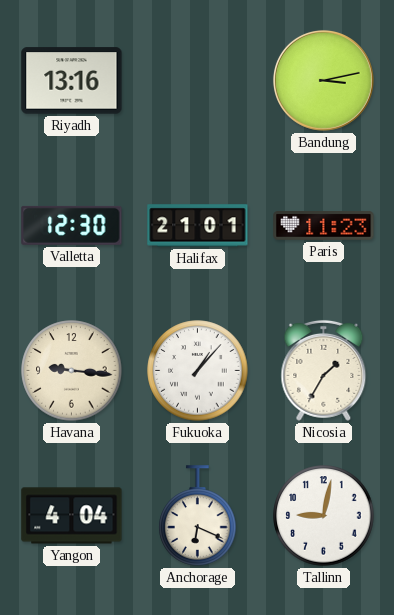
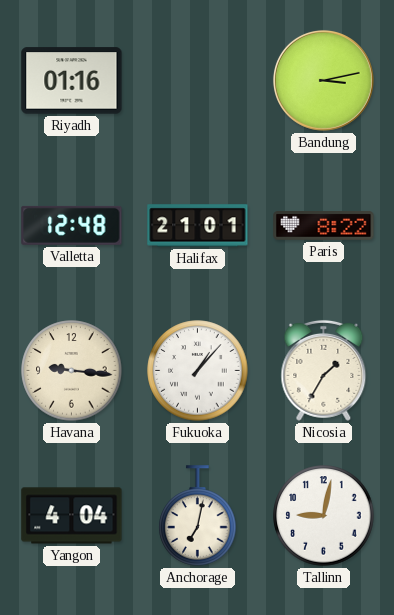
Riyadh: 13:16 -> 01:16
Valletta: 12:30 -> 12:48
Paris: 11:23 -> 8:22
Anchorage: 6:19 -> 7:02
